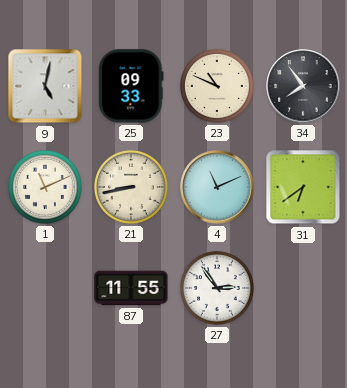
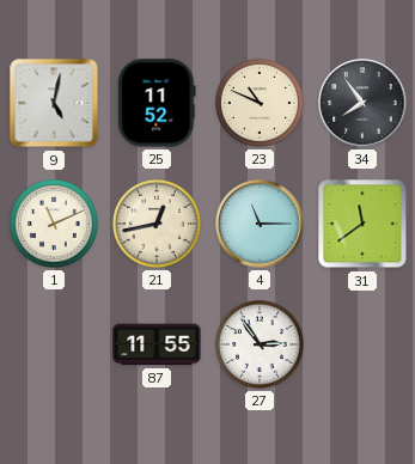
25: 09:33 -> 11:52
21: 8:43 -> 12:43
4: 11:11 -> 11:15
31: 6:39 -> 11:39
